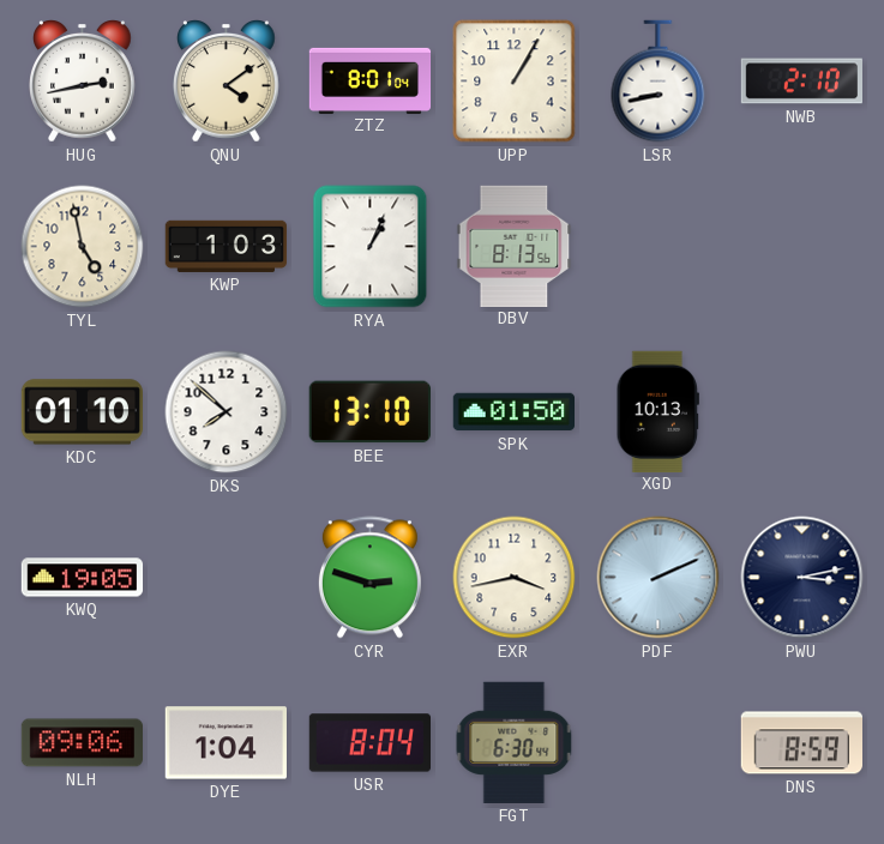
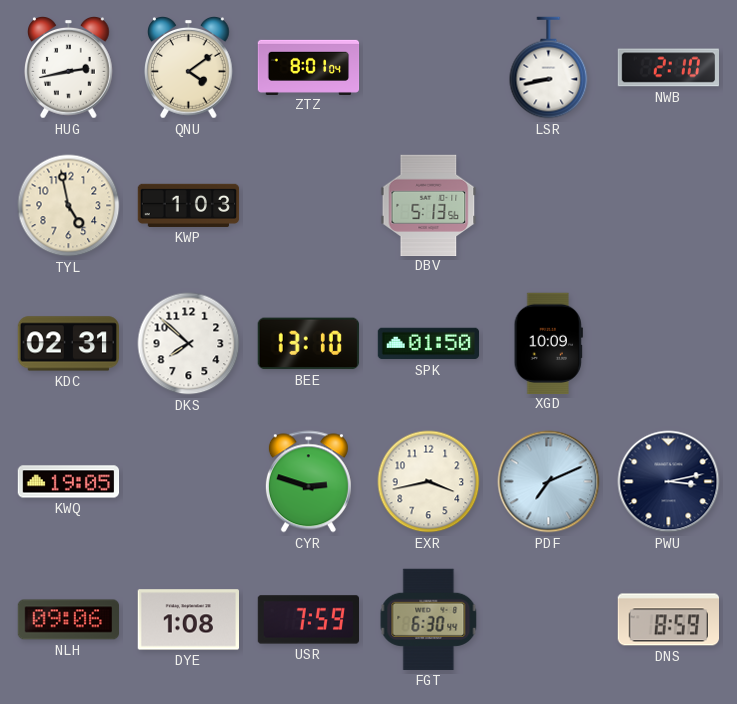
UPP: 1:05 -> none
RYA: 1:04 -> none
DBV: 8:13 -> 5:13
KDC: 01:10 -> 02:31
XGD: 10:13 -> 10:09
PDF: 2:11 -> 7:11
DYE: 1:04 -> 1:08
USR: 8:04 -> 7:59
